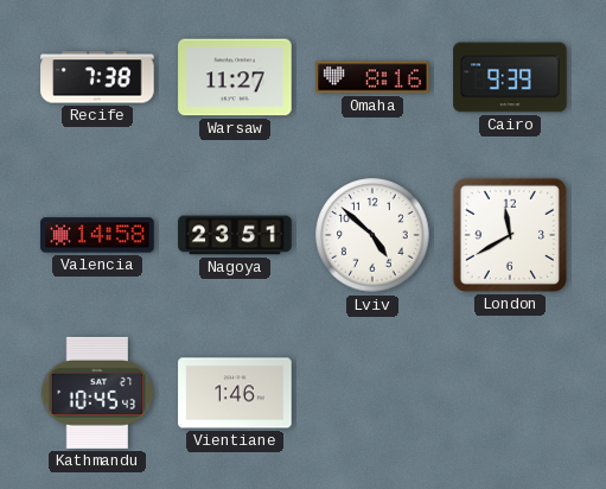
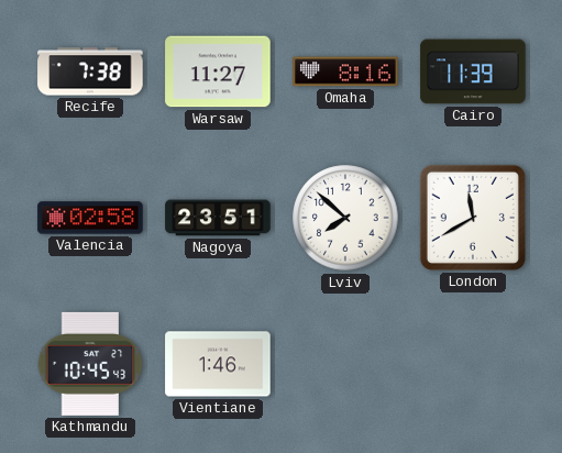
Cairo: 9:39 -> 11:39
Valencia: 14:58 -> 02:58
Lviv: 4:52 -> 7:52
